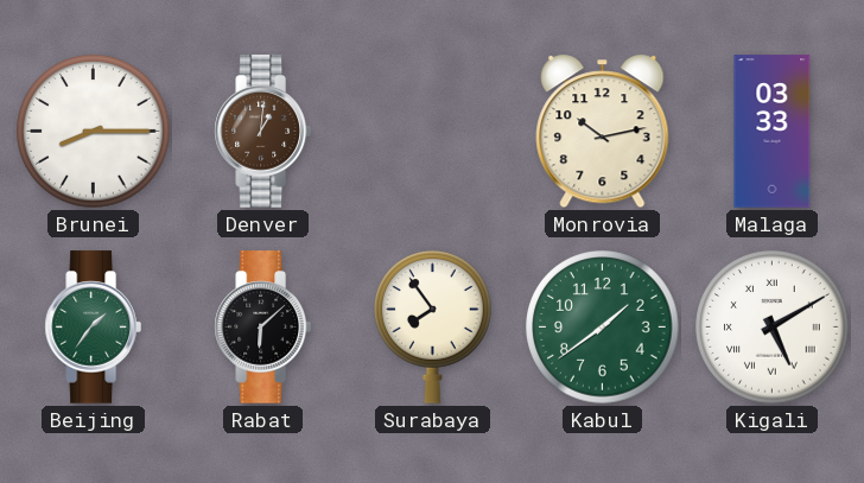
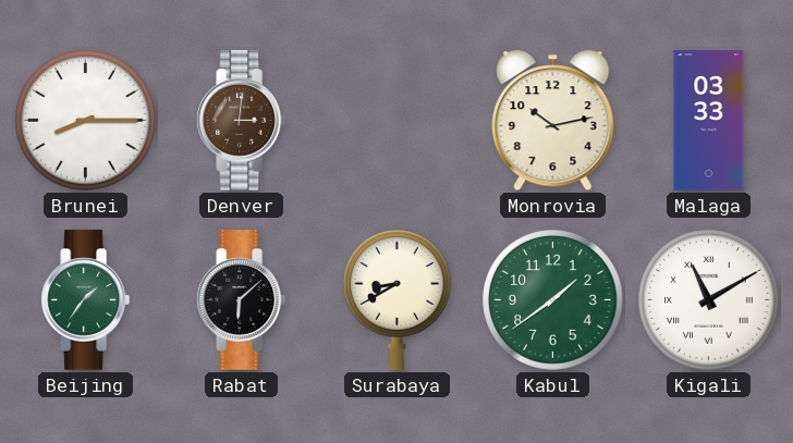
Denver: 1:01 -> 3:01
Surabaya: 7:54 -> 8:40
Kigali: 5:10 -> 11:10
